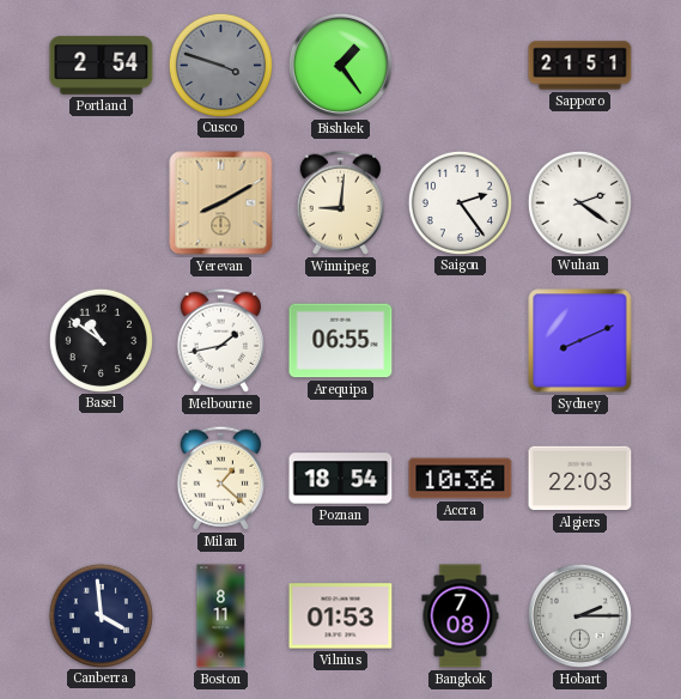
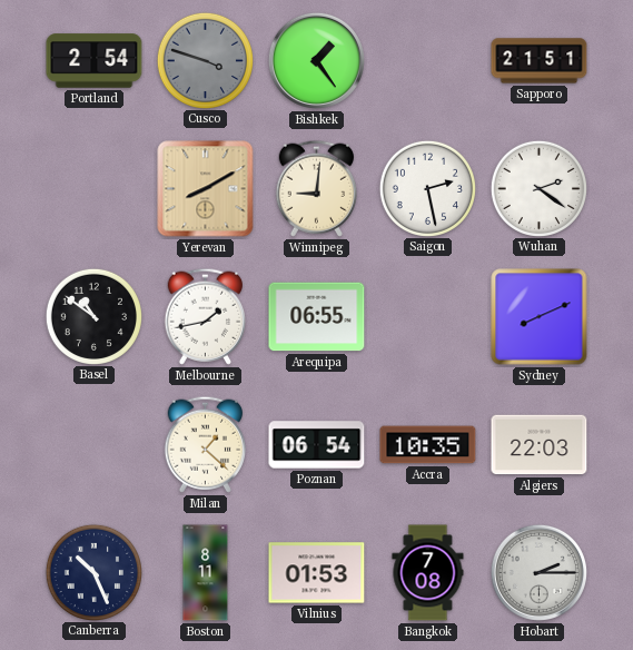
Saigon: 2:24 -> 2:28
Poznan: 18:54 -> 06:54
Accra: 10:36 -> 10:35
Canberra: 3:59 -> 10:26
